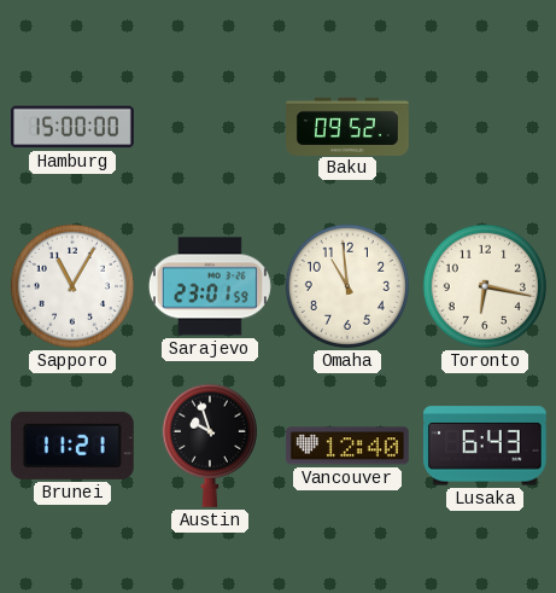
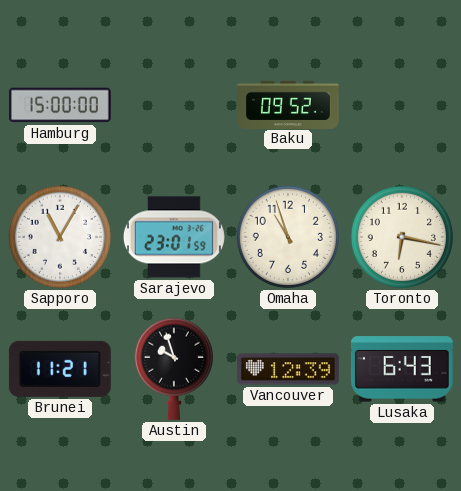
Omaha: 10:59 -> 10:57
Vancouver: 12:40 -> 12:39
